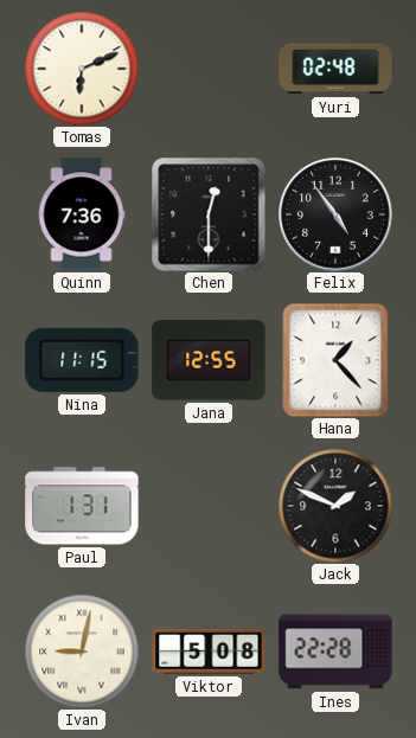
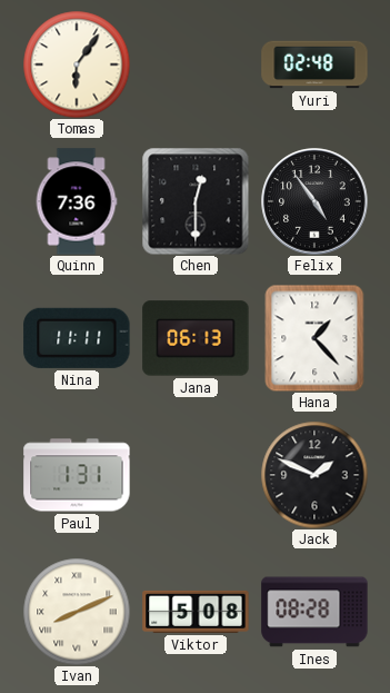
Tomas: 6:11 -> 6:06
Nina: 11:15 -> 11:11
Jana: 12:55 -> 06:13
Ivan: 9:02 -> 8:11
Ines: 22:28 -> 08:28
